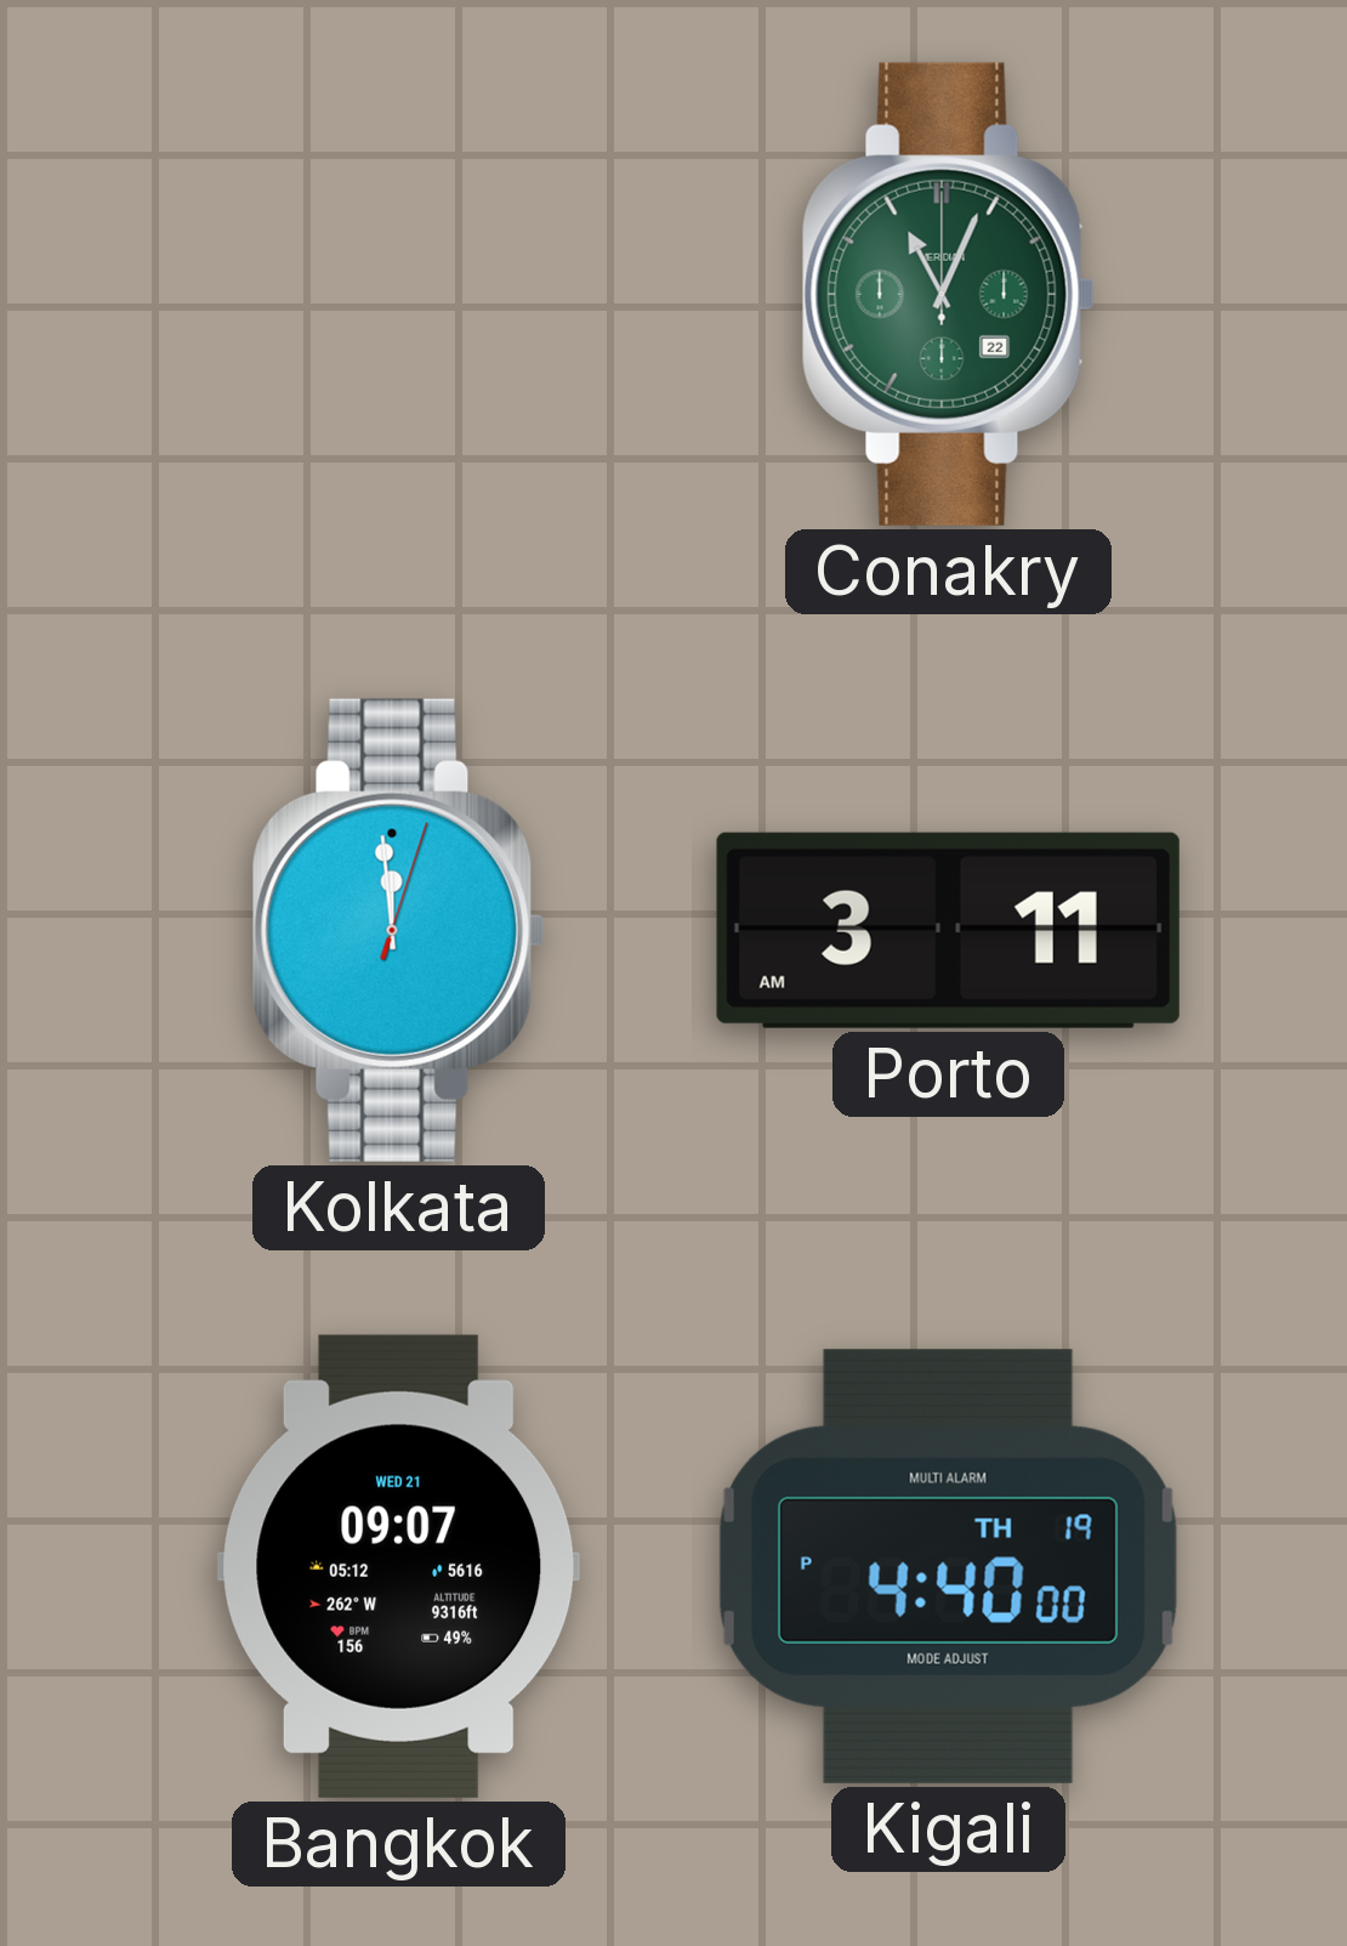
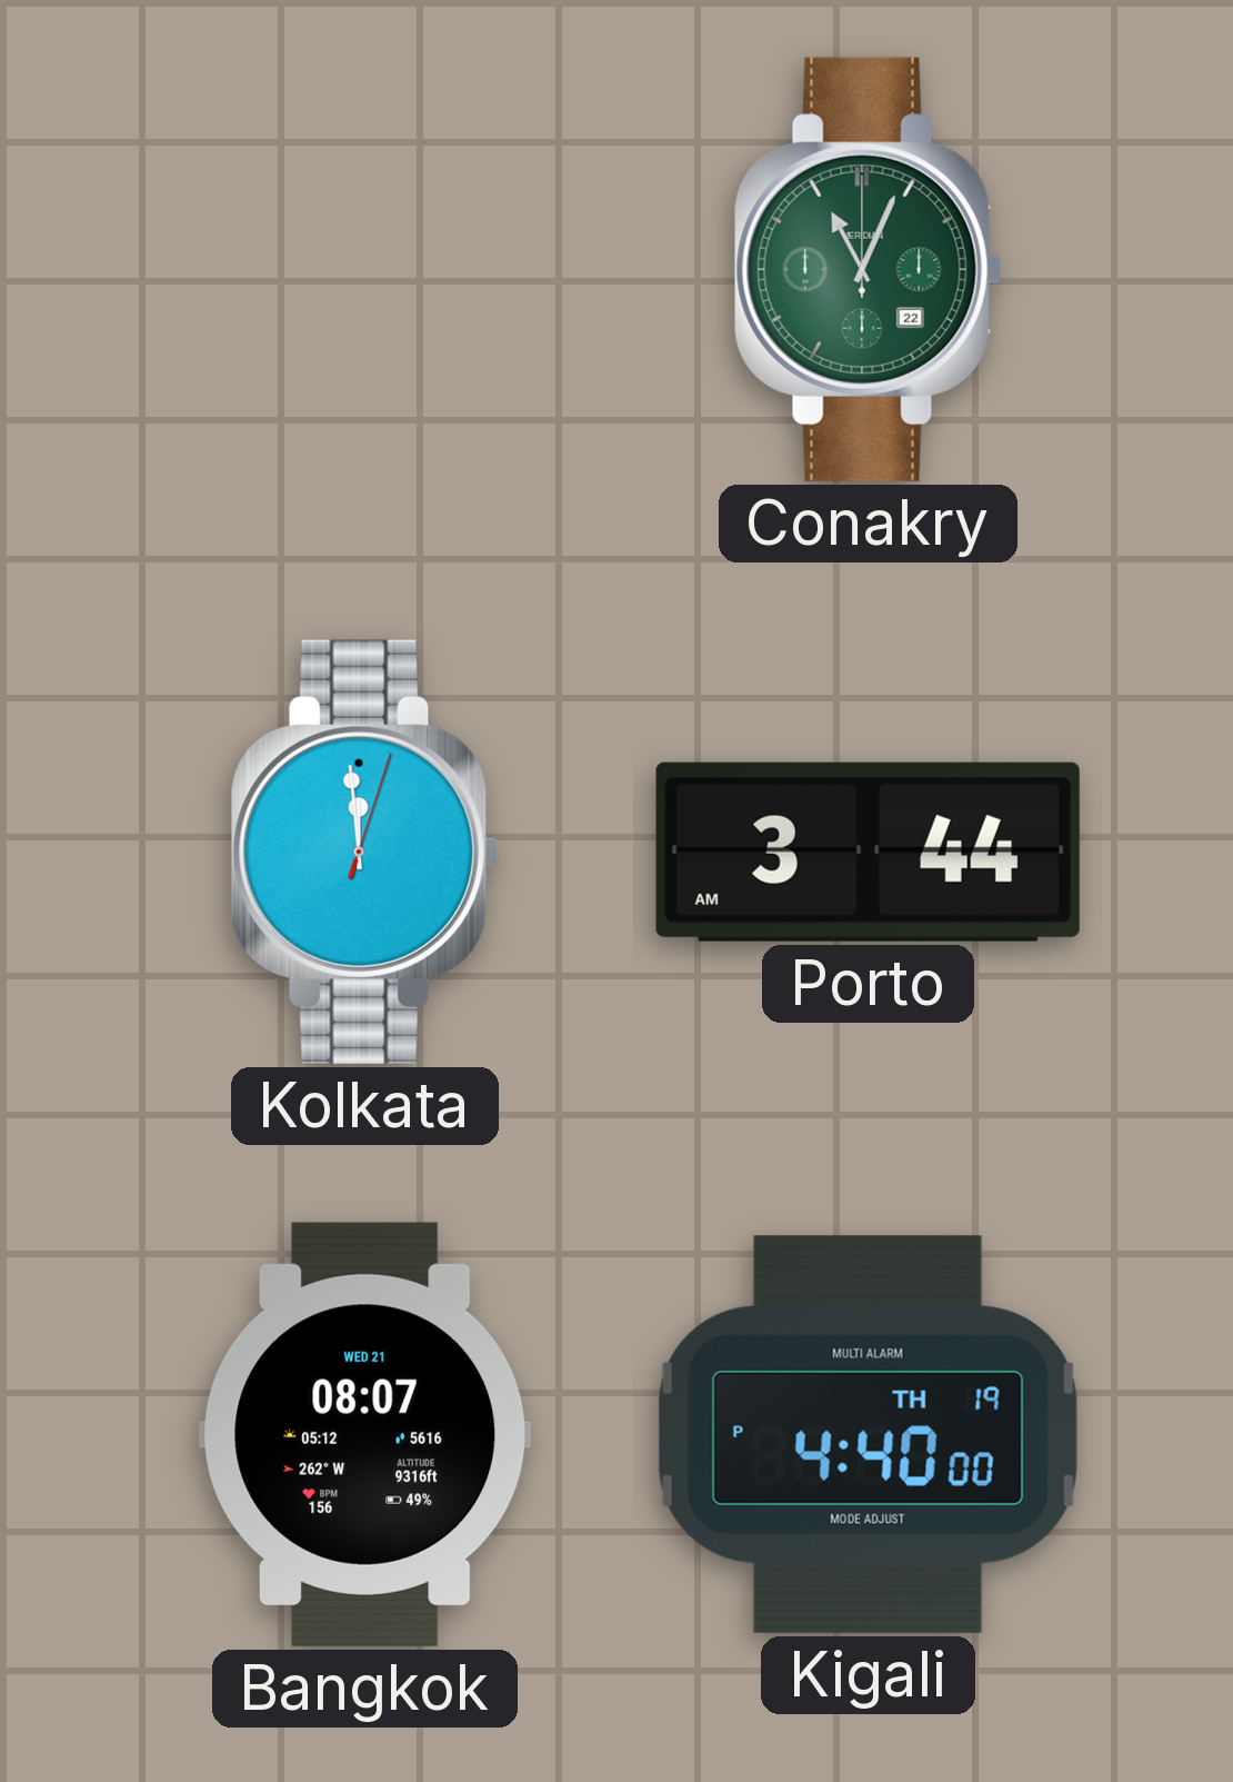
Porto: 3:11 -> 3:44
Bangkok: 09:07 -> 08:07
